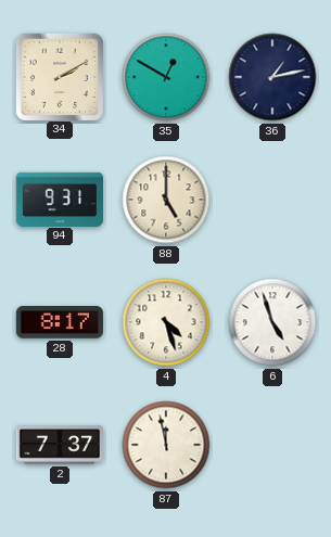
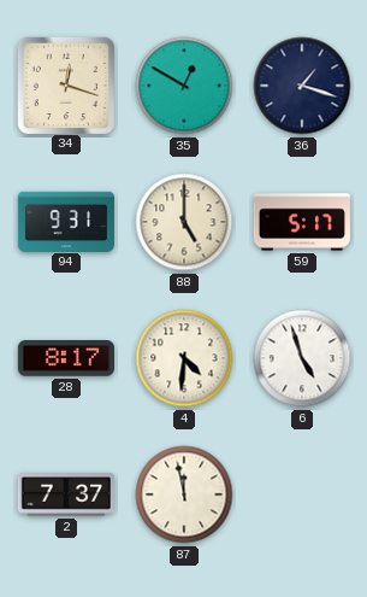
34: 2:10 -> 12:18
36: 1:13 -> 1:18
59: none -> 5:17
4: 4:27 -> 4:31
